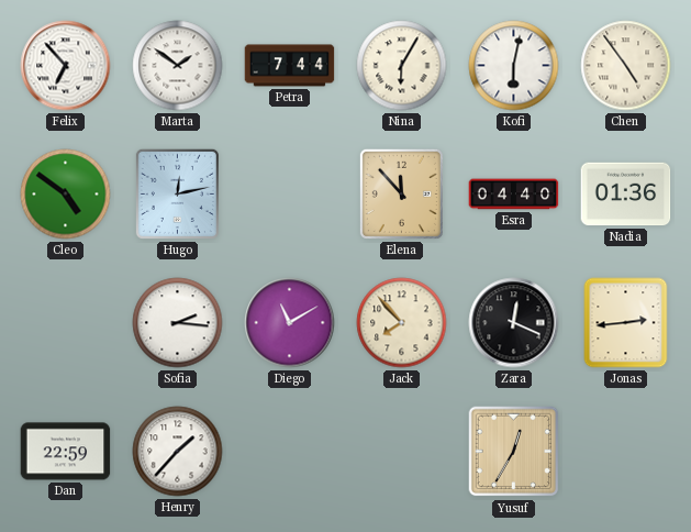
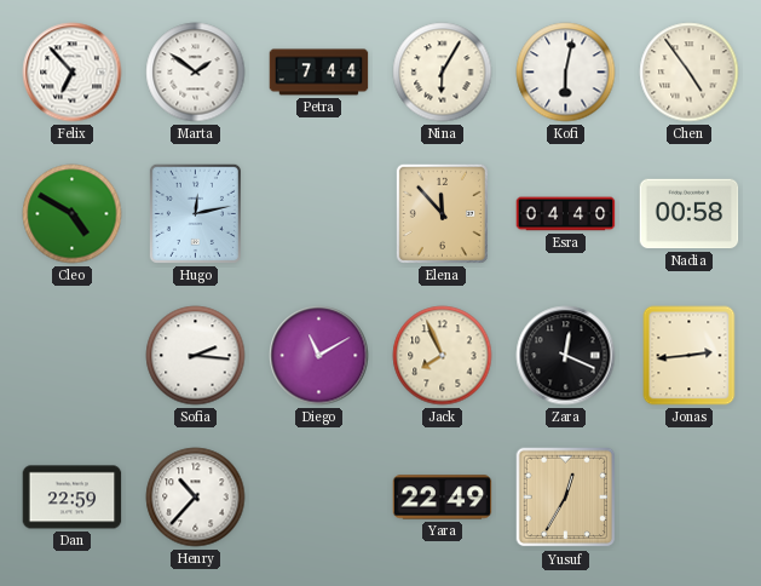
Cleo: 4:51 -> 4:50
Nadia: 01:36 -> 00:58
Jack: 7:53 -> 7:56
Henry: 1:37 -> 10:37
Yara: none -> 22:49
